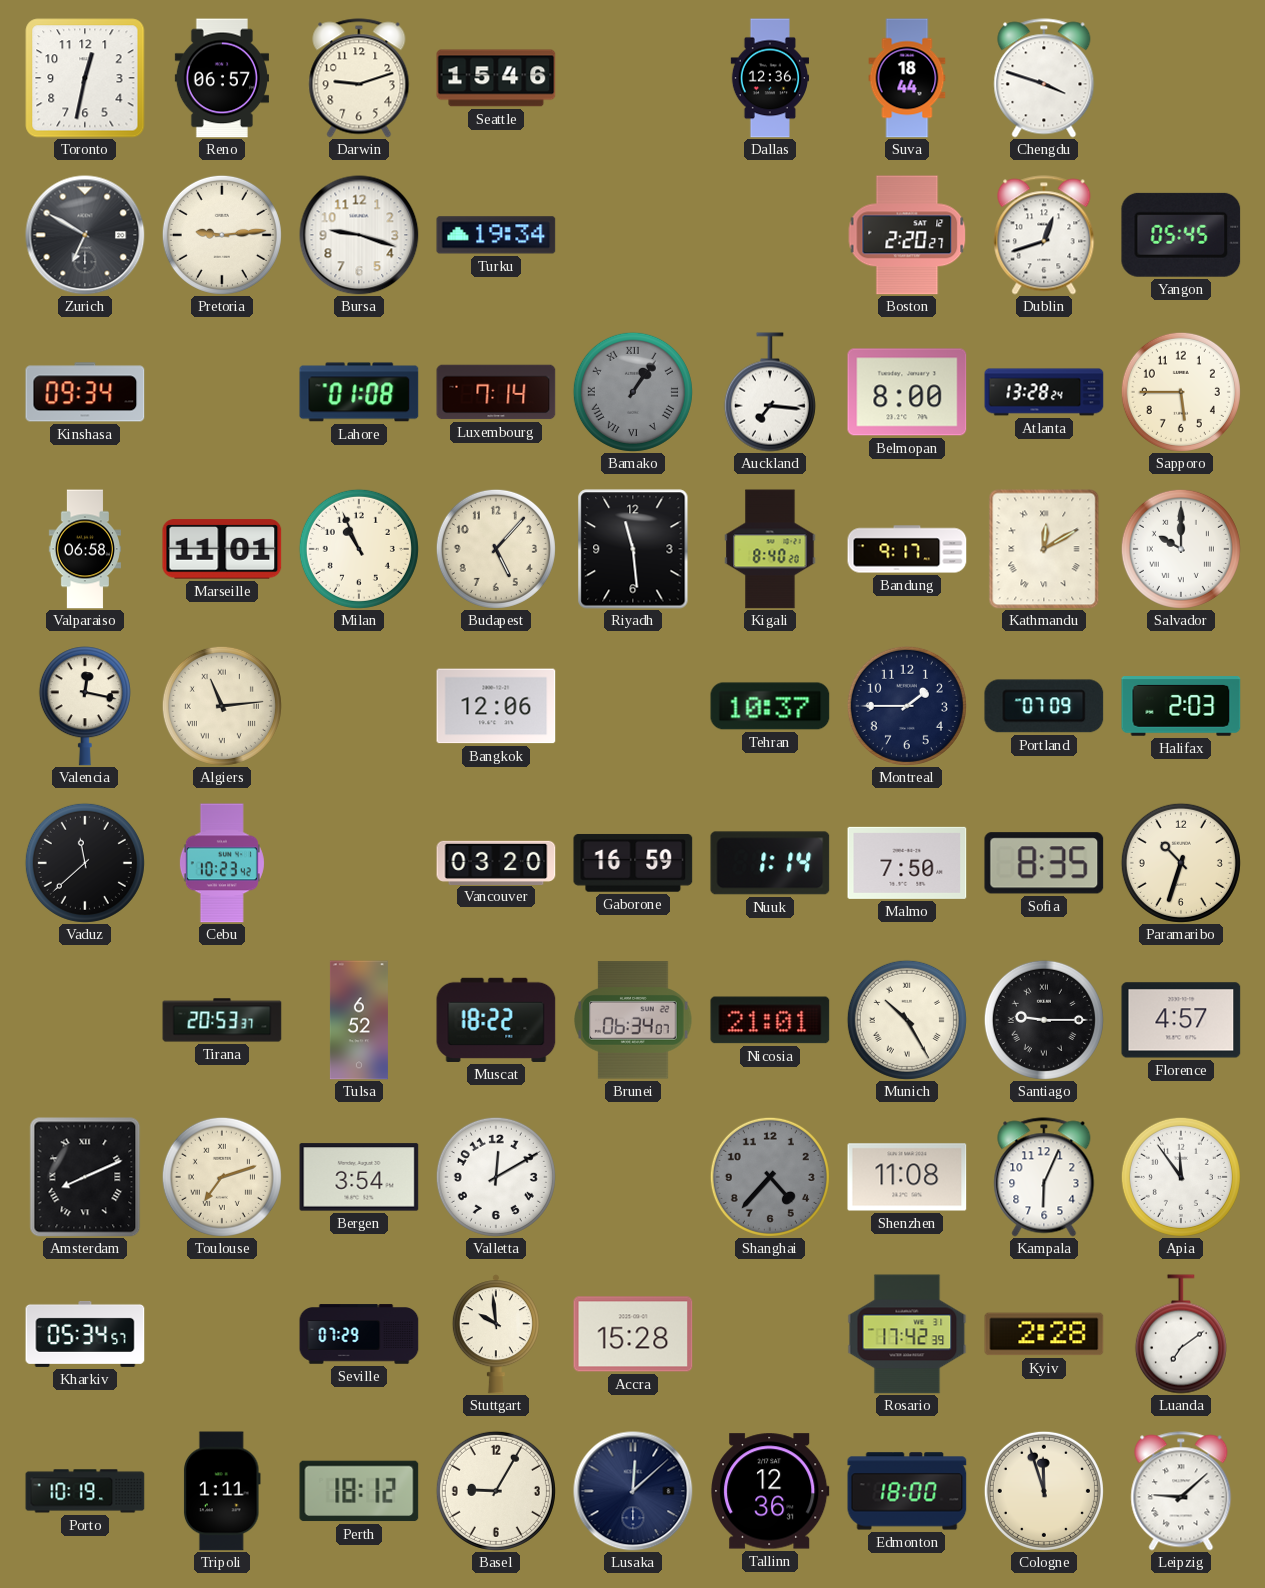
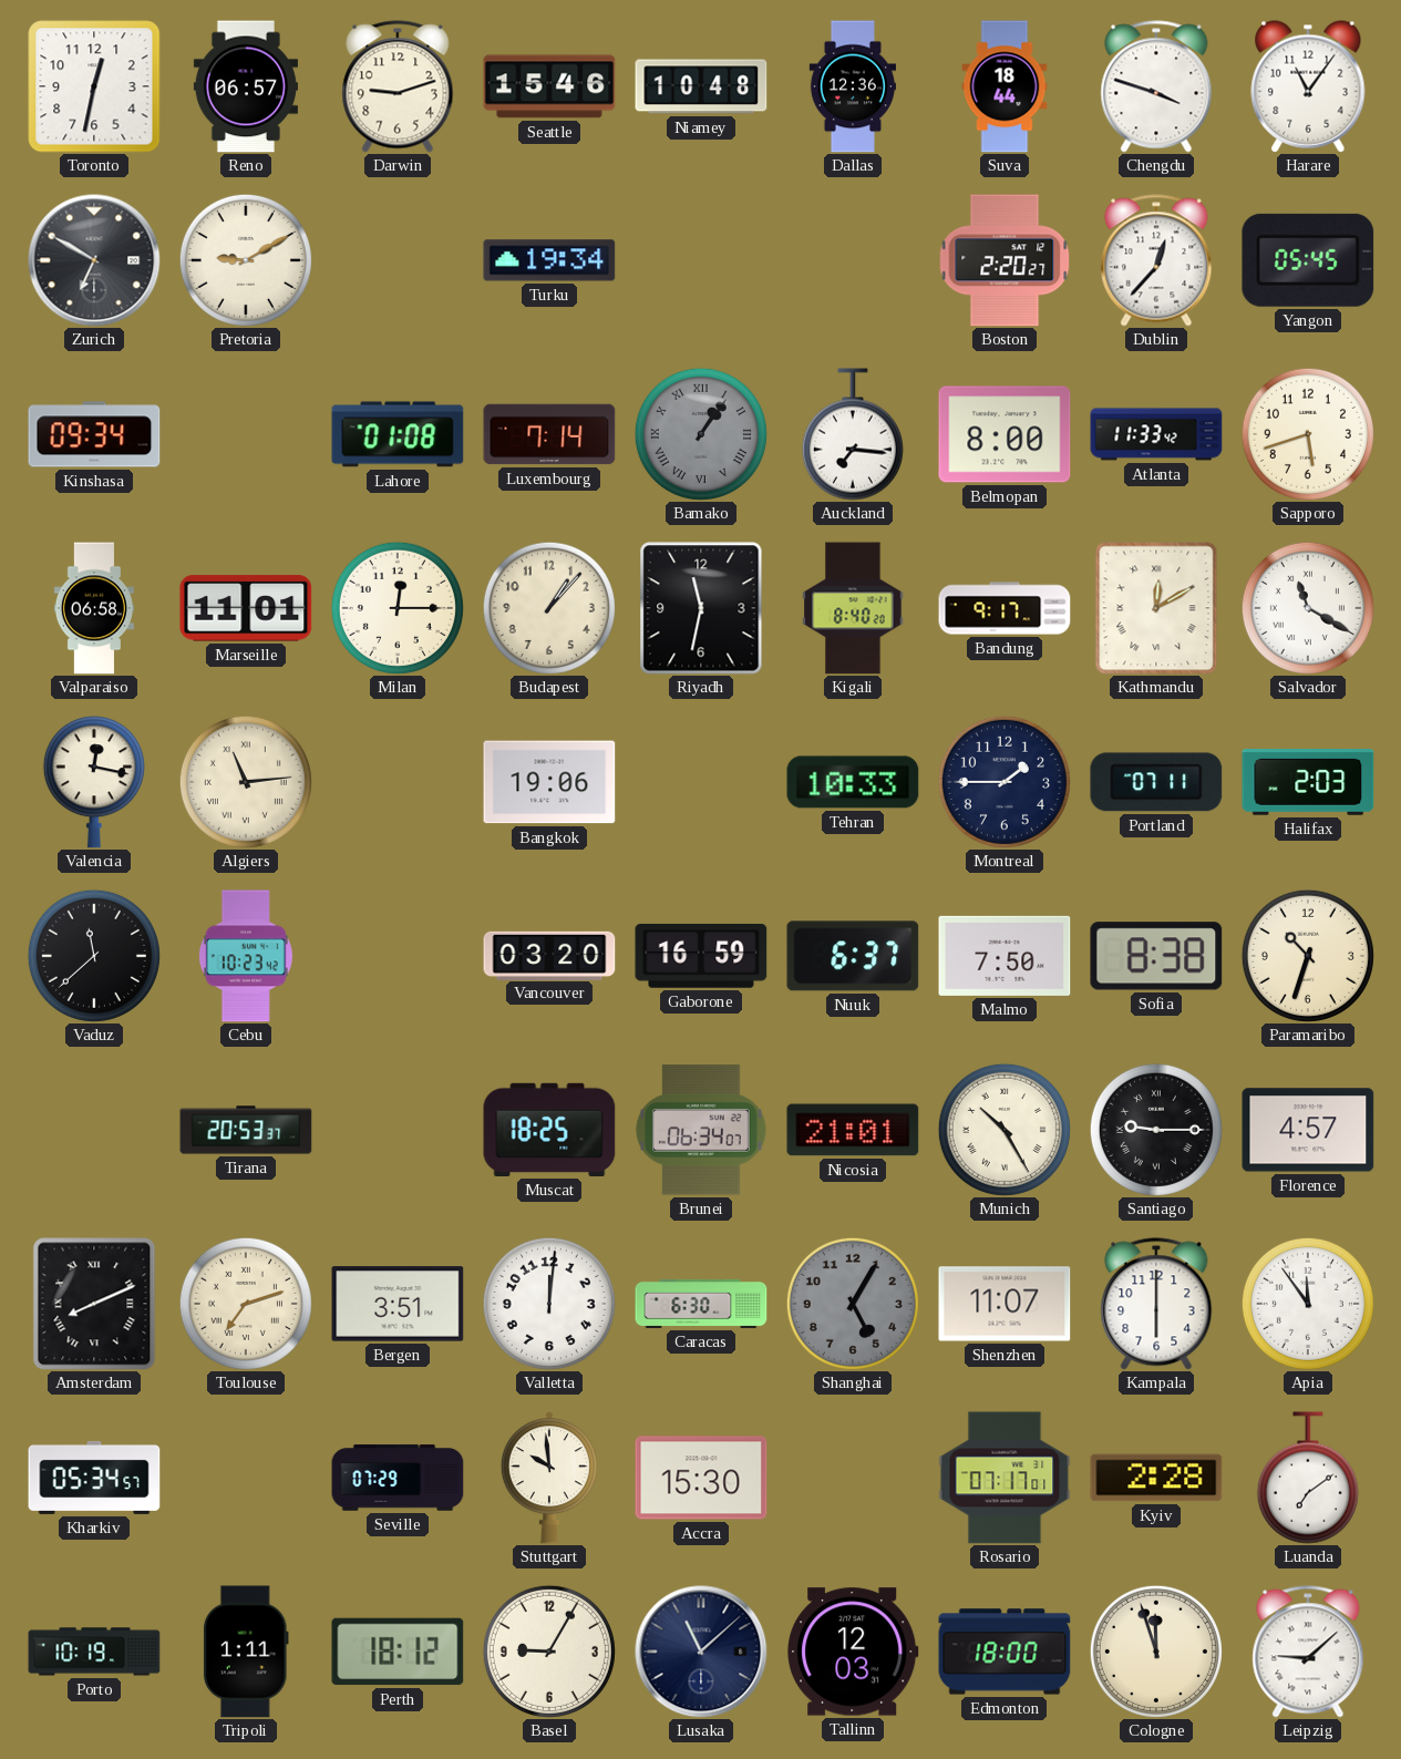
Niamey: none -> 10:48
Harare: none -> 11:06
Pretoria: 9:14 -> 9:10
Bursa: 9:18 -> none
Dublin: 12:42 -> 12:37
Atlanta: 13:28 -> 11:33
Sapporo: 5:45 -> 5:42
Milan: 10:56 -> 12:15
Budapest: 5:07 -> 1:07
Riyadh: 11:29 -> 11:32
Salvador: 10:00 -> 11:20
Bangkok: 12:06 -> 19:06
Tehran: 10:37 -> 10:33
Portland: 07:09 -> 07:11
Nuuk: 1:14 -> 6:37
Sofia: 8:35 -> 8:38
Tulsa: 6:52 -> none
Muscat: 18:22 -> 18:25
Bergen: 3:54 -> 3:51
Valletta: 12:10 -> 12:01
Caracas: none -> 6:30
Shanghai: 4:37 -> 5:05
Shenzhen: 11:08 -> 11:07
Kampala: 6:04 -> 6:00
Accra: 15:28 -> 15:30
Rosario: 17:42 -> 07:17
Lusaka: 12:08 -> 11:08
Tallinn: 12:36 -> 12:03
